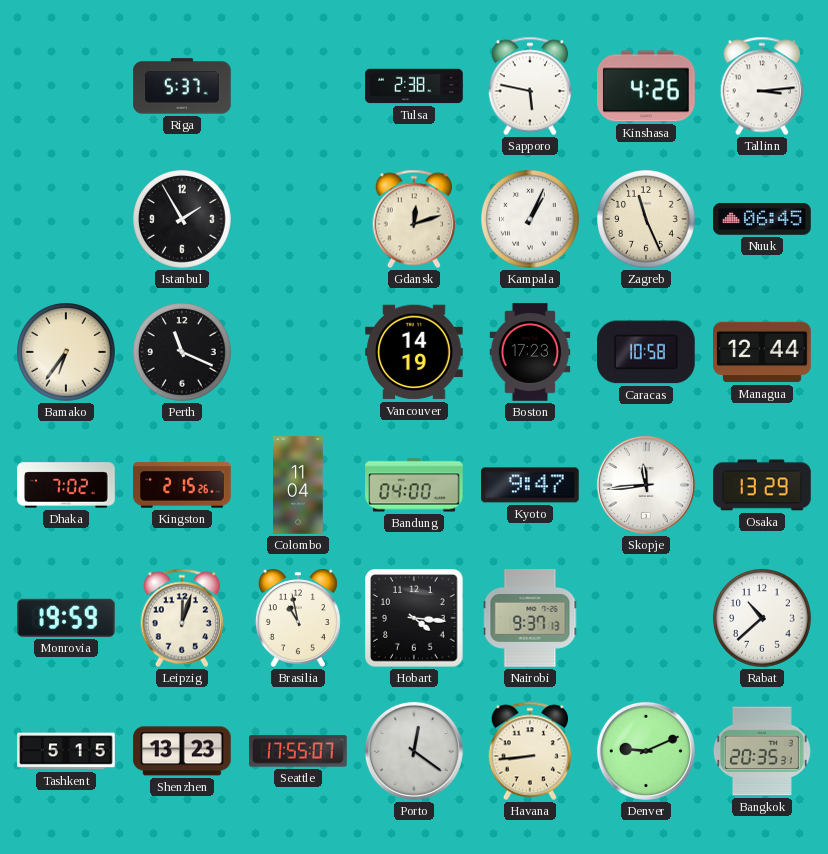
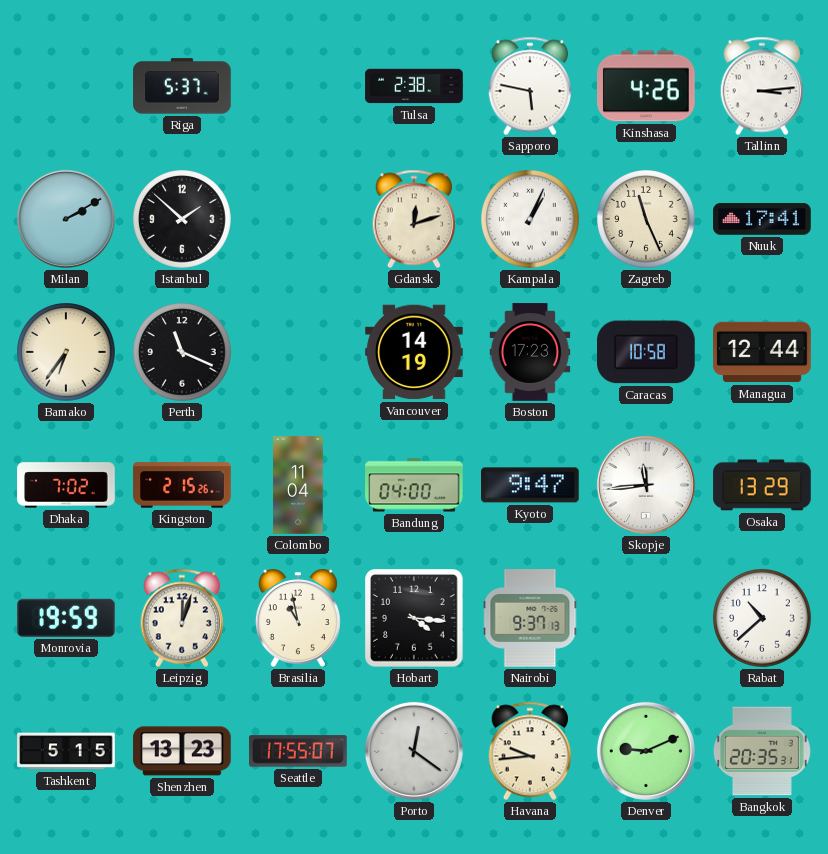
Milan: none -> 2:10
Istanbul: 1:55 -> 1:52
Nuuk: 06:45 -> 17:41
Havana: 8:44 -> 9:44
